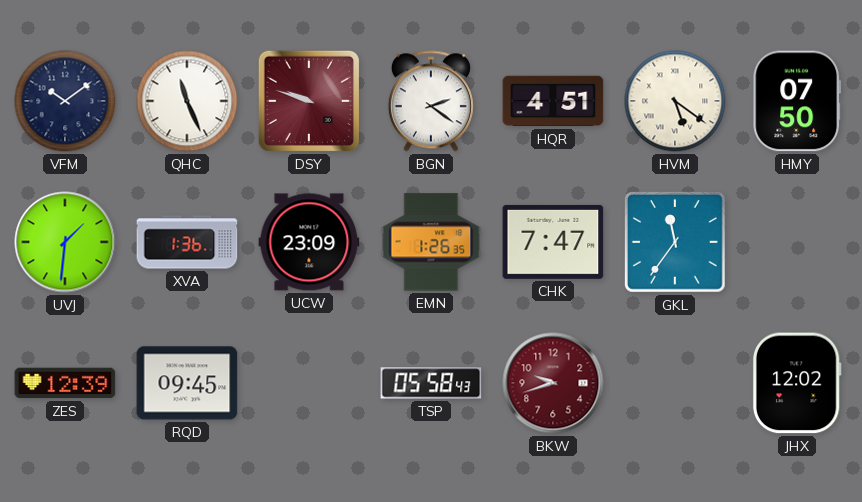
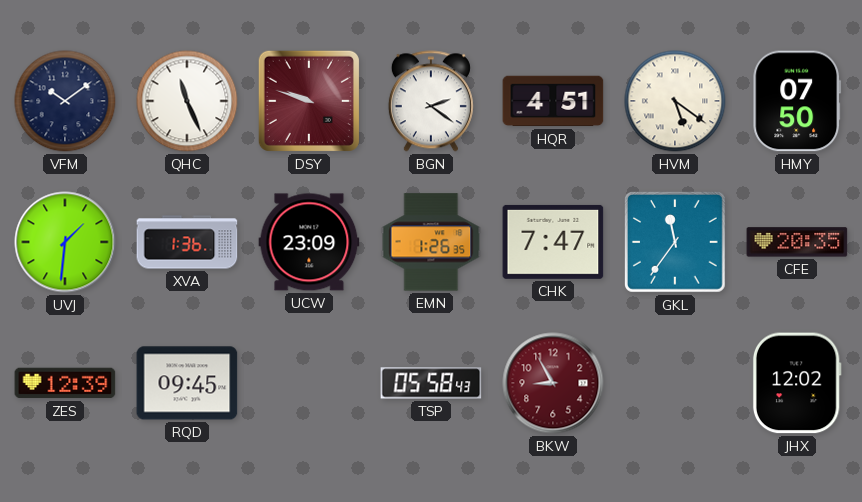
CFE: none -> 20:35
BKW: 9:42 -> 8:55
